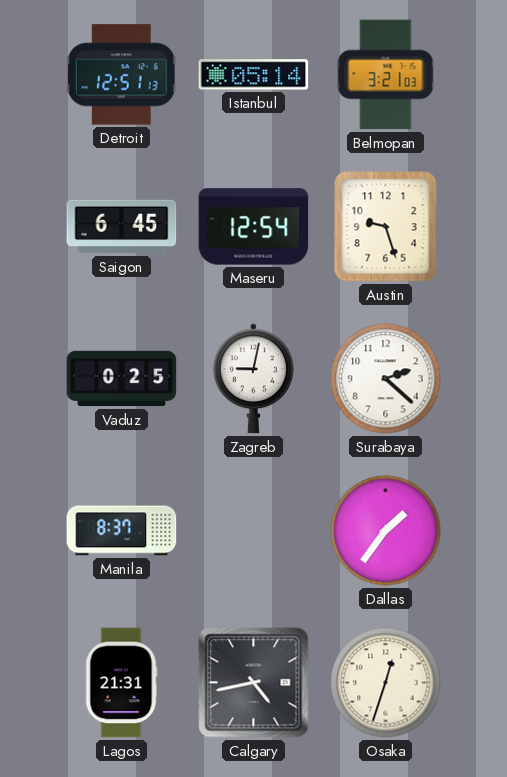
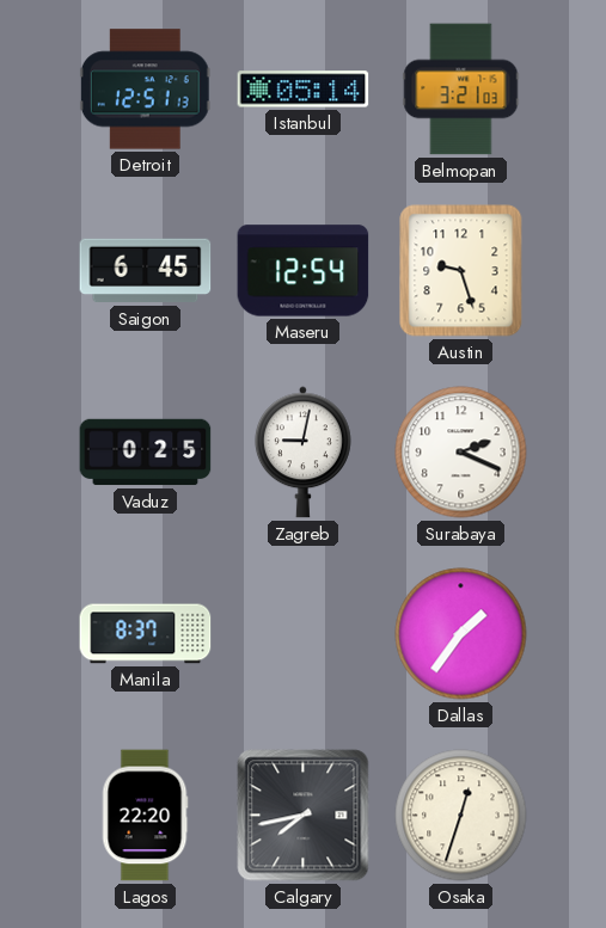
Surabaya: 2:22 -> 2:19
Lagos: 21:31 -> 22:20
Calgary: 4:43 -> 7:43
